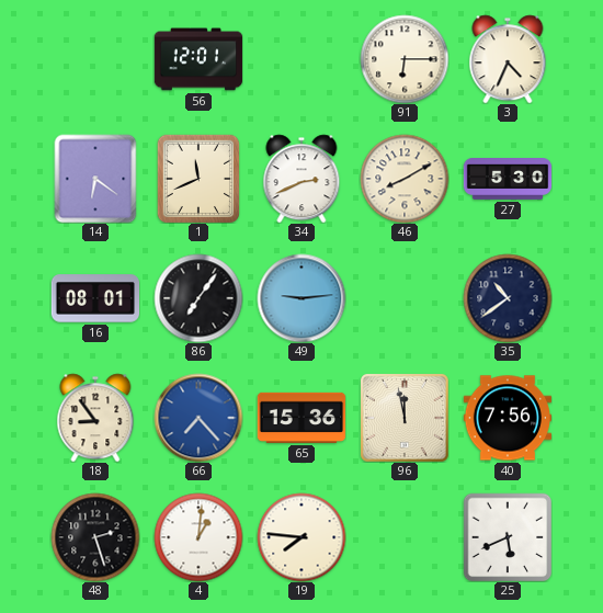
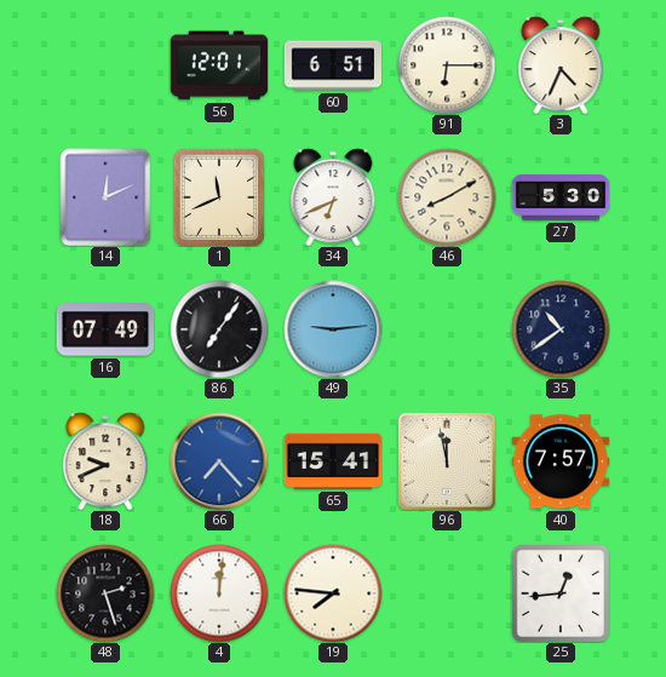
60: none -> 6:51
14: 6:21 -> 12:11
34: 2:41 -> 6:41
16: 08:01 -> 07:49
18: 8:54 -> 9:41
65: 15:36 -> 15:41
40: 7:56 -> 7:57
4: 1:01 -> 12:01
25: 5:41 -> 12:44
